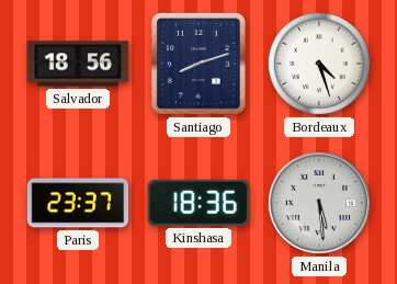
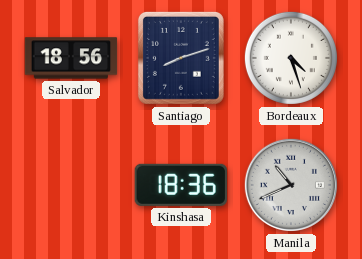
Paris: 23:37 -> none
Manila: 5:29 -> 10:41
